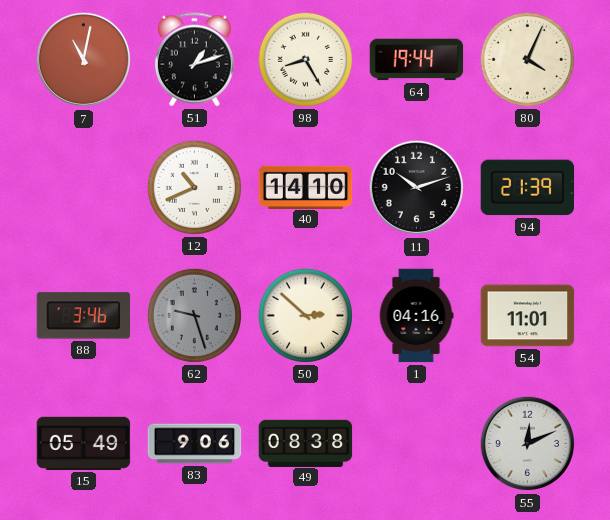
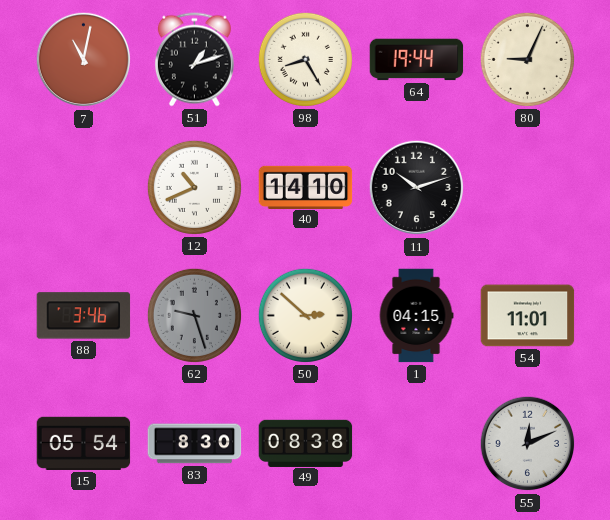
80: 4:04 -> 9:04
94: 21:39 -> none
1: 04:16 -> 04:15
15: 05:49 -> 05:54
83: 9:06 -> 8:30
